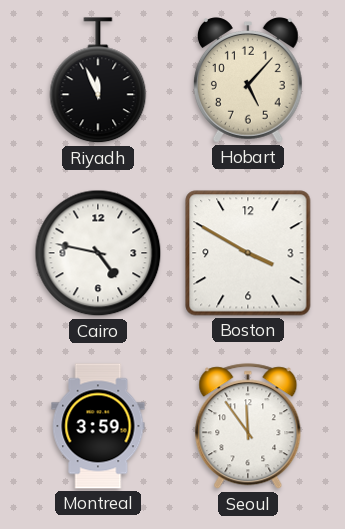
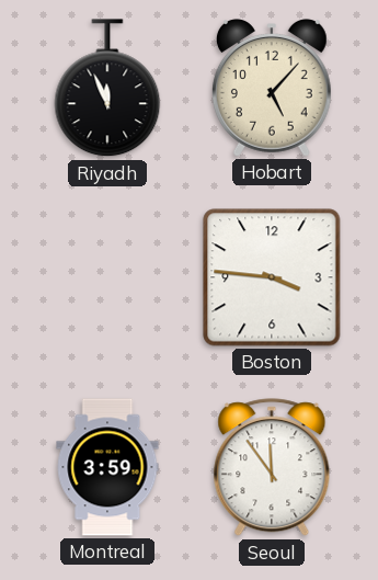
Cairo: 4:47 -> none
Boston: 3:50 -> 3:46
